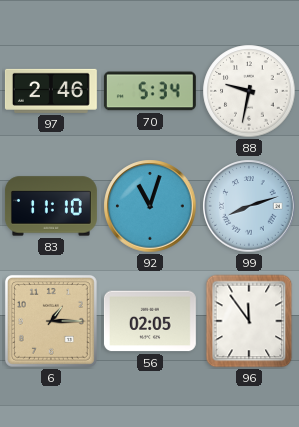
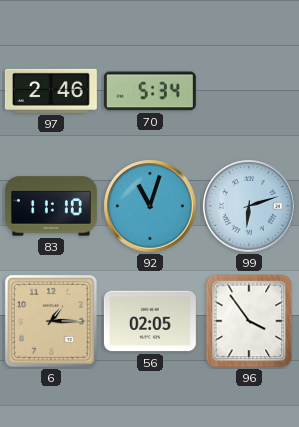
88: 9:32 -> none
99: 8:12 -> 6:12
96: 11:54 -> 3:54
